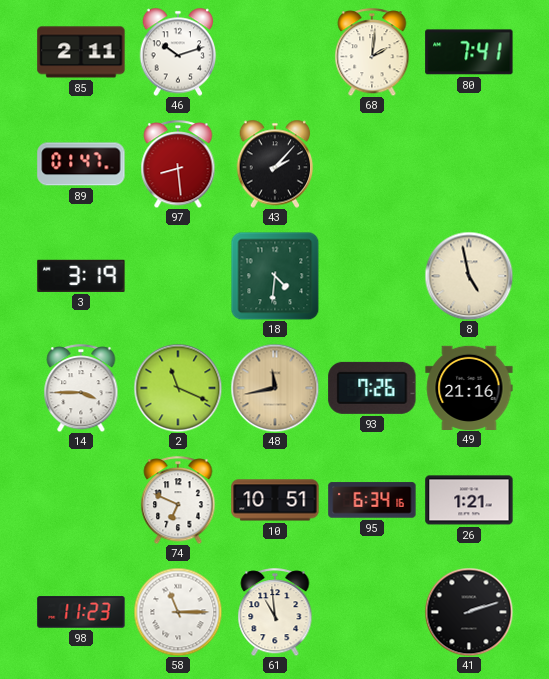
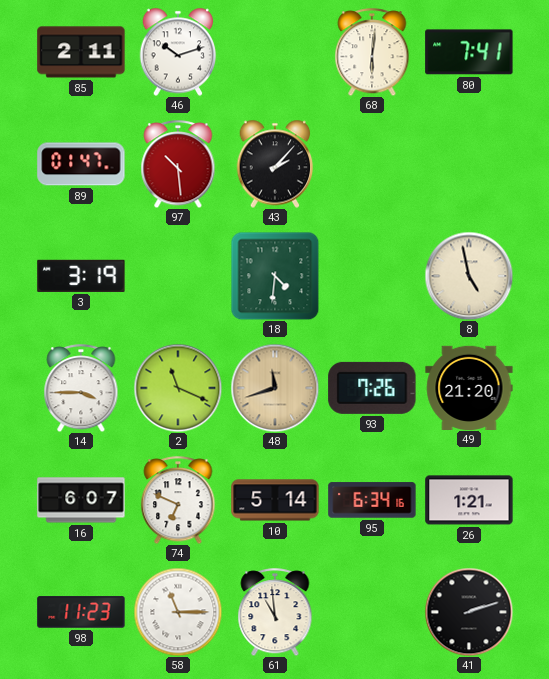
68: 2:01 -> 6:01
97: 8:29 -> 10:29
48: 11:43 -> 11:42
49: 21:16 -> 21:20
16: none -> 6:07
10: 10:51 -> 5:14
